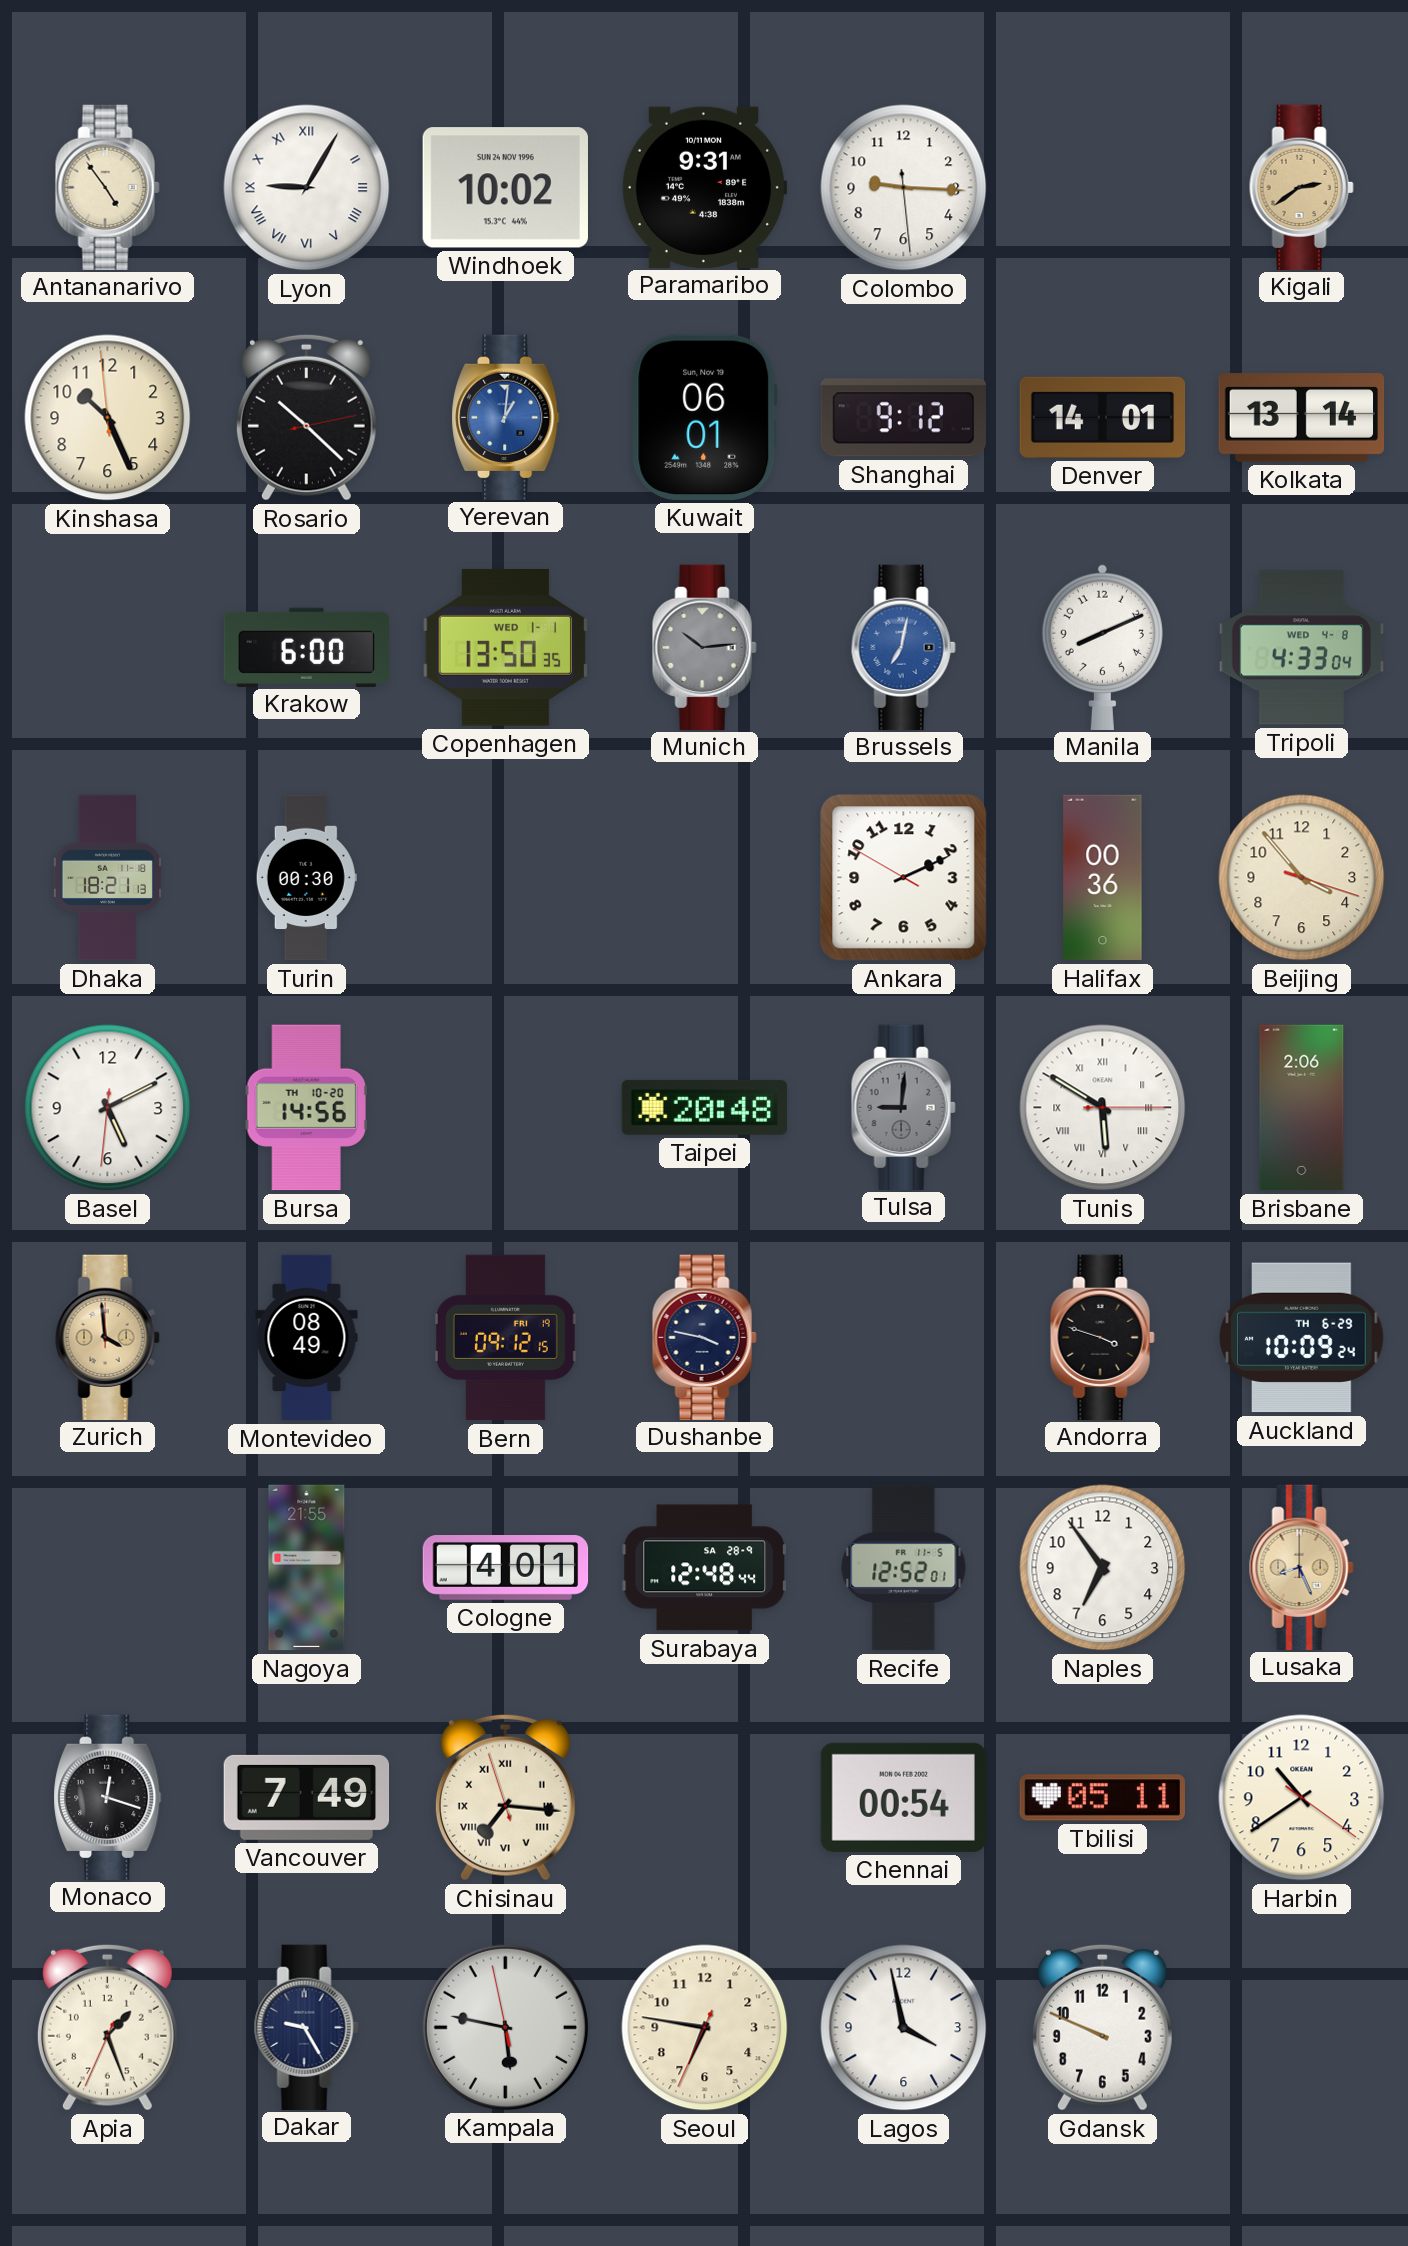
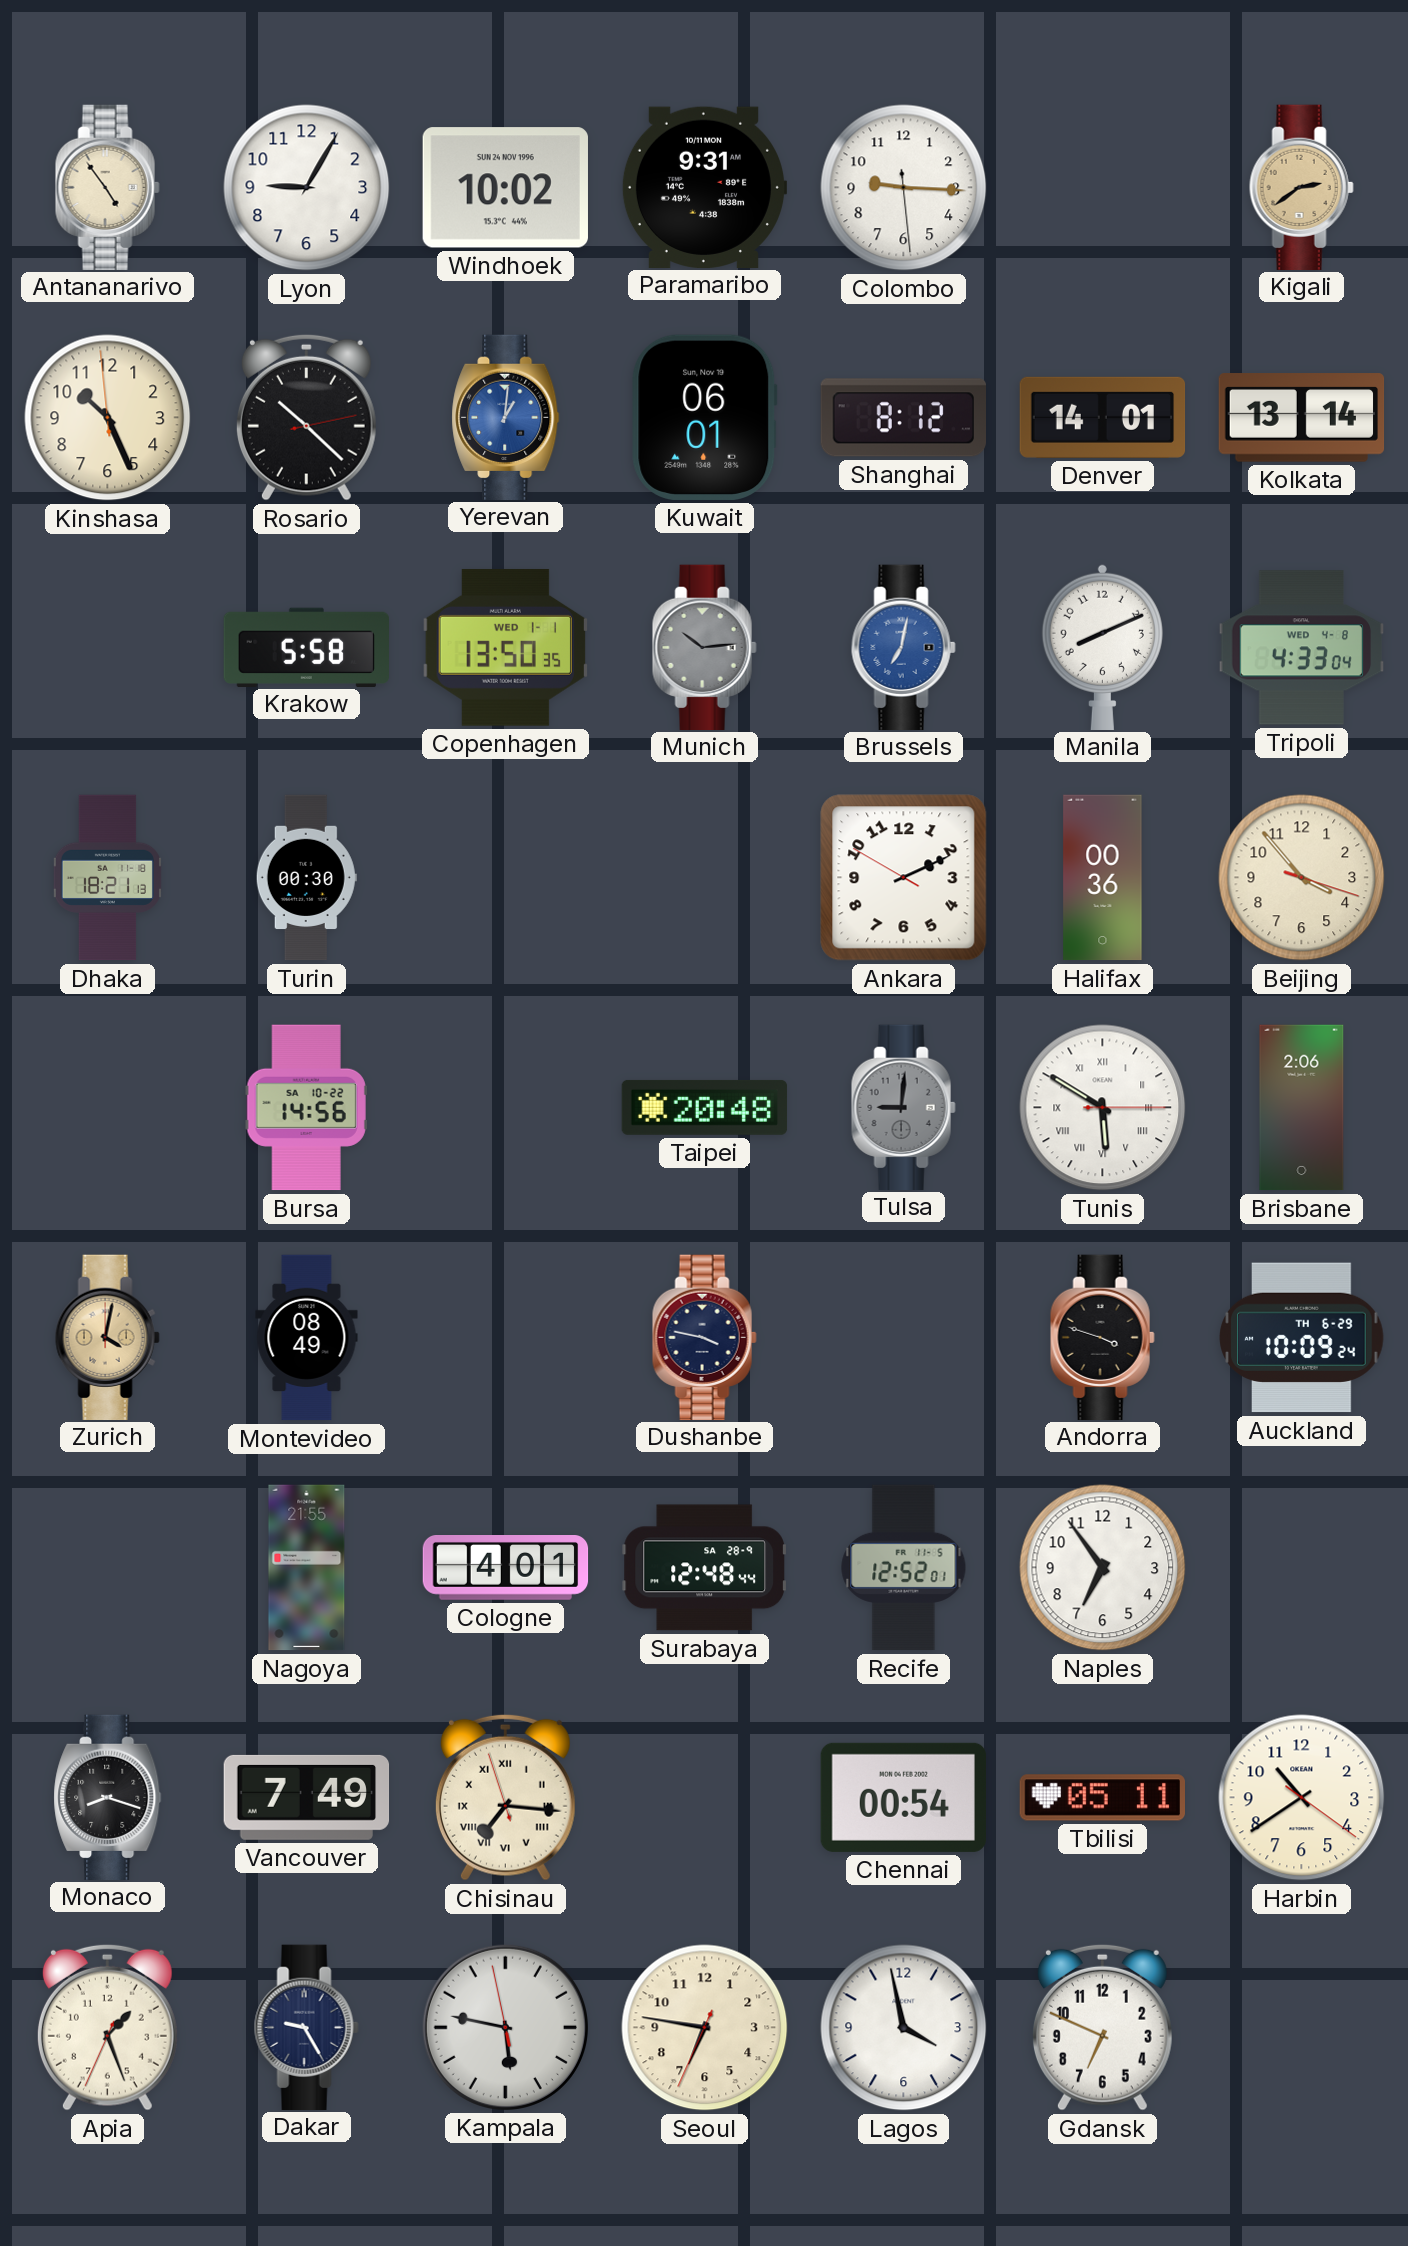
Lyon numerals: Roman -> Arabic
Shanghai: 9:12 -> 8:12
Krakow: 6:00 -> 5:58
Basel: 5:10 -> none
Bursa date: TH 10-20 -> SA 10-22
Zurich: 3:59 -> 4:02
Bern: 09:12 -> none
Lusaka: 8:26 -> none
Monaco: 12:18 -> 8:18
Gdansk: 9:49 -> 6:49
